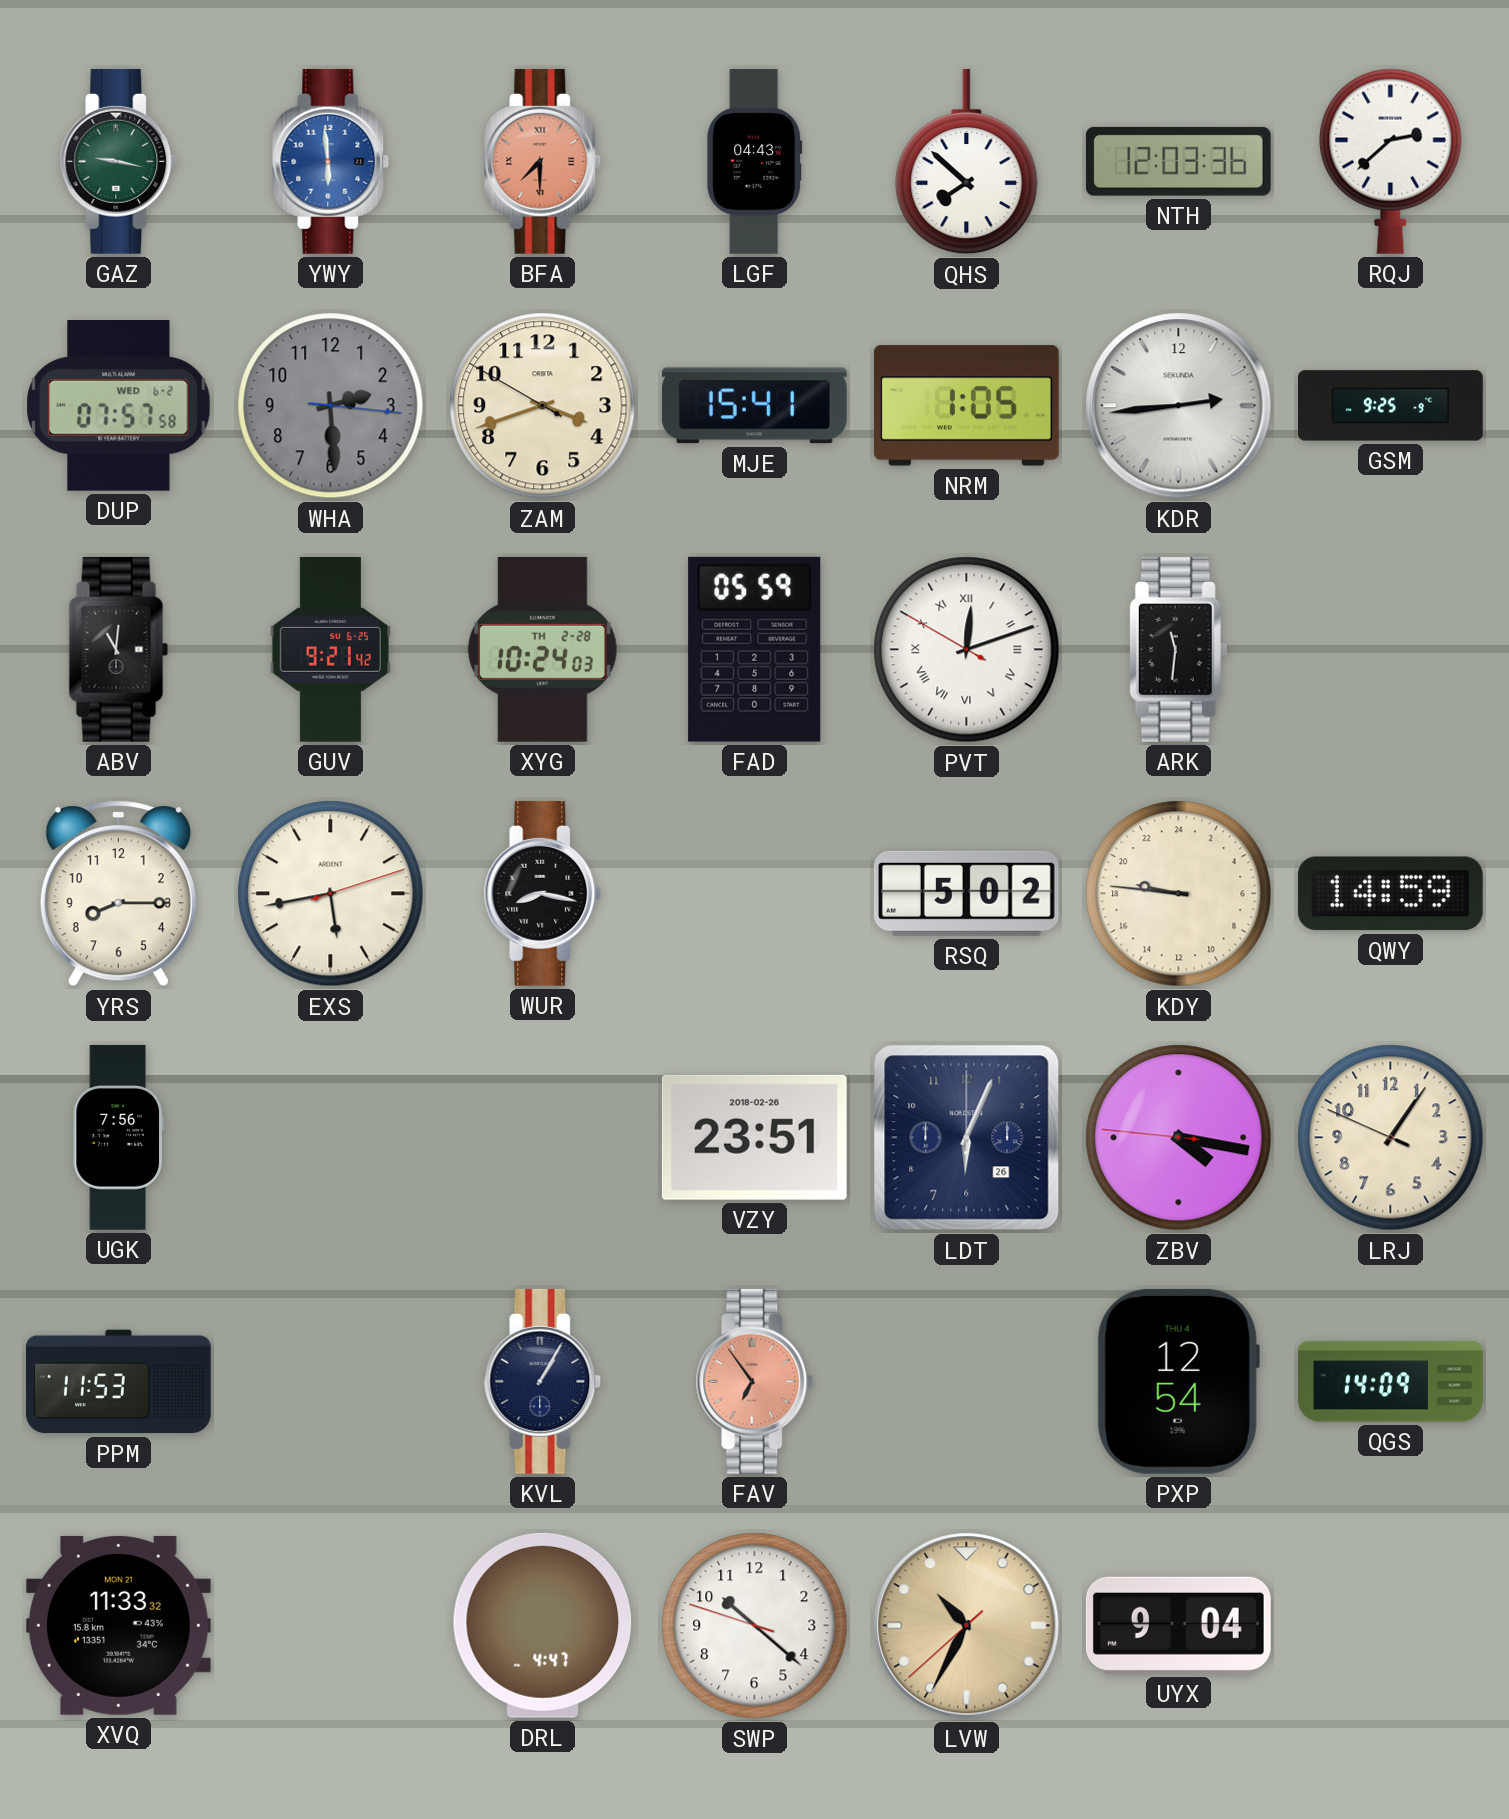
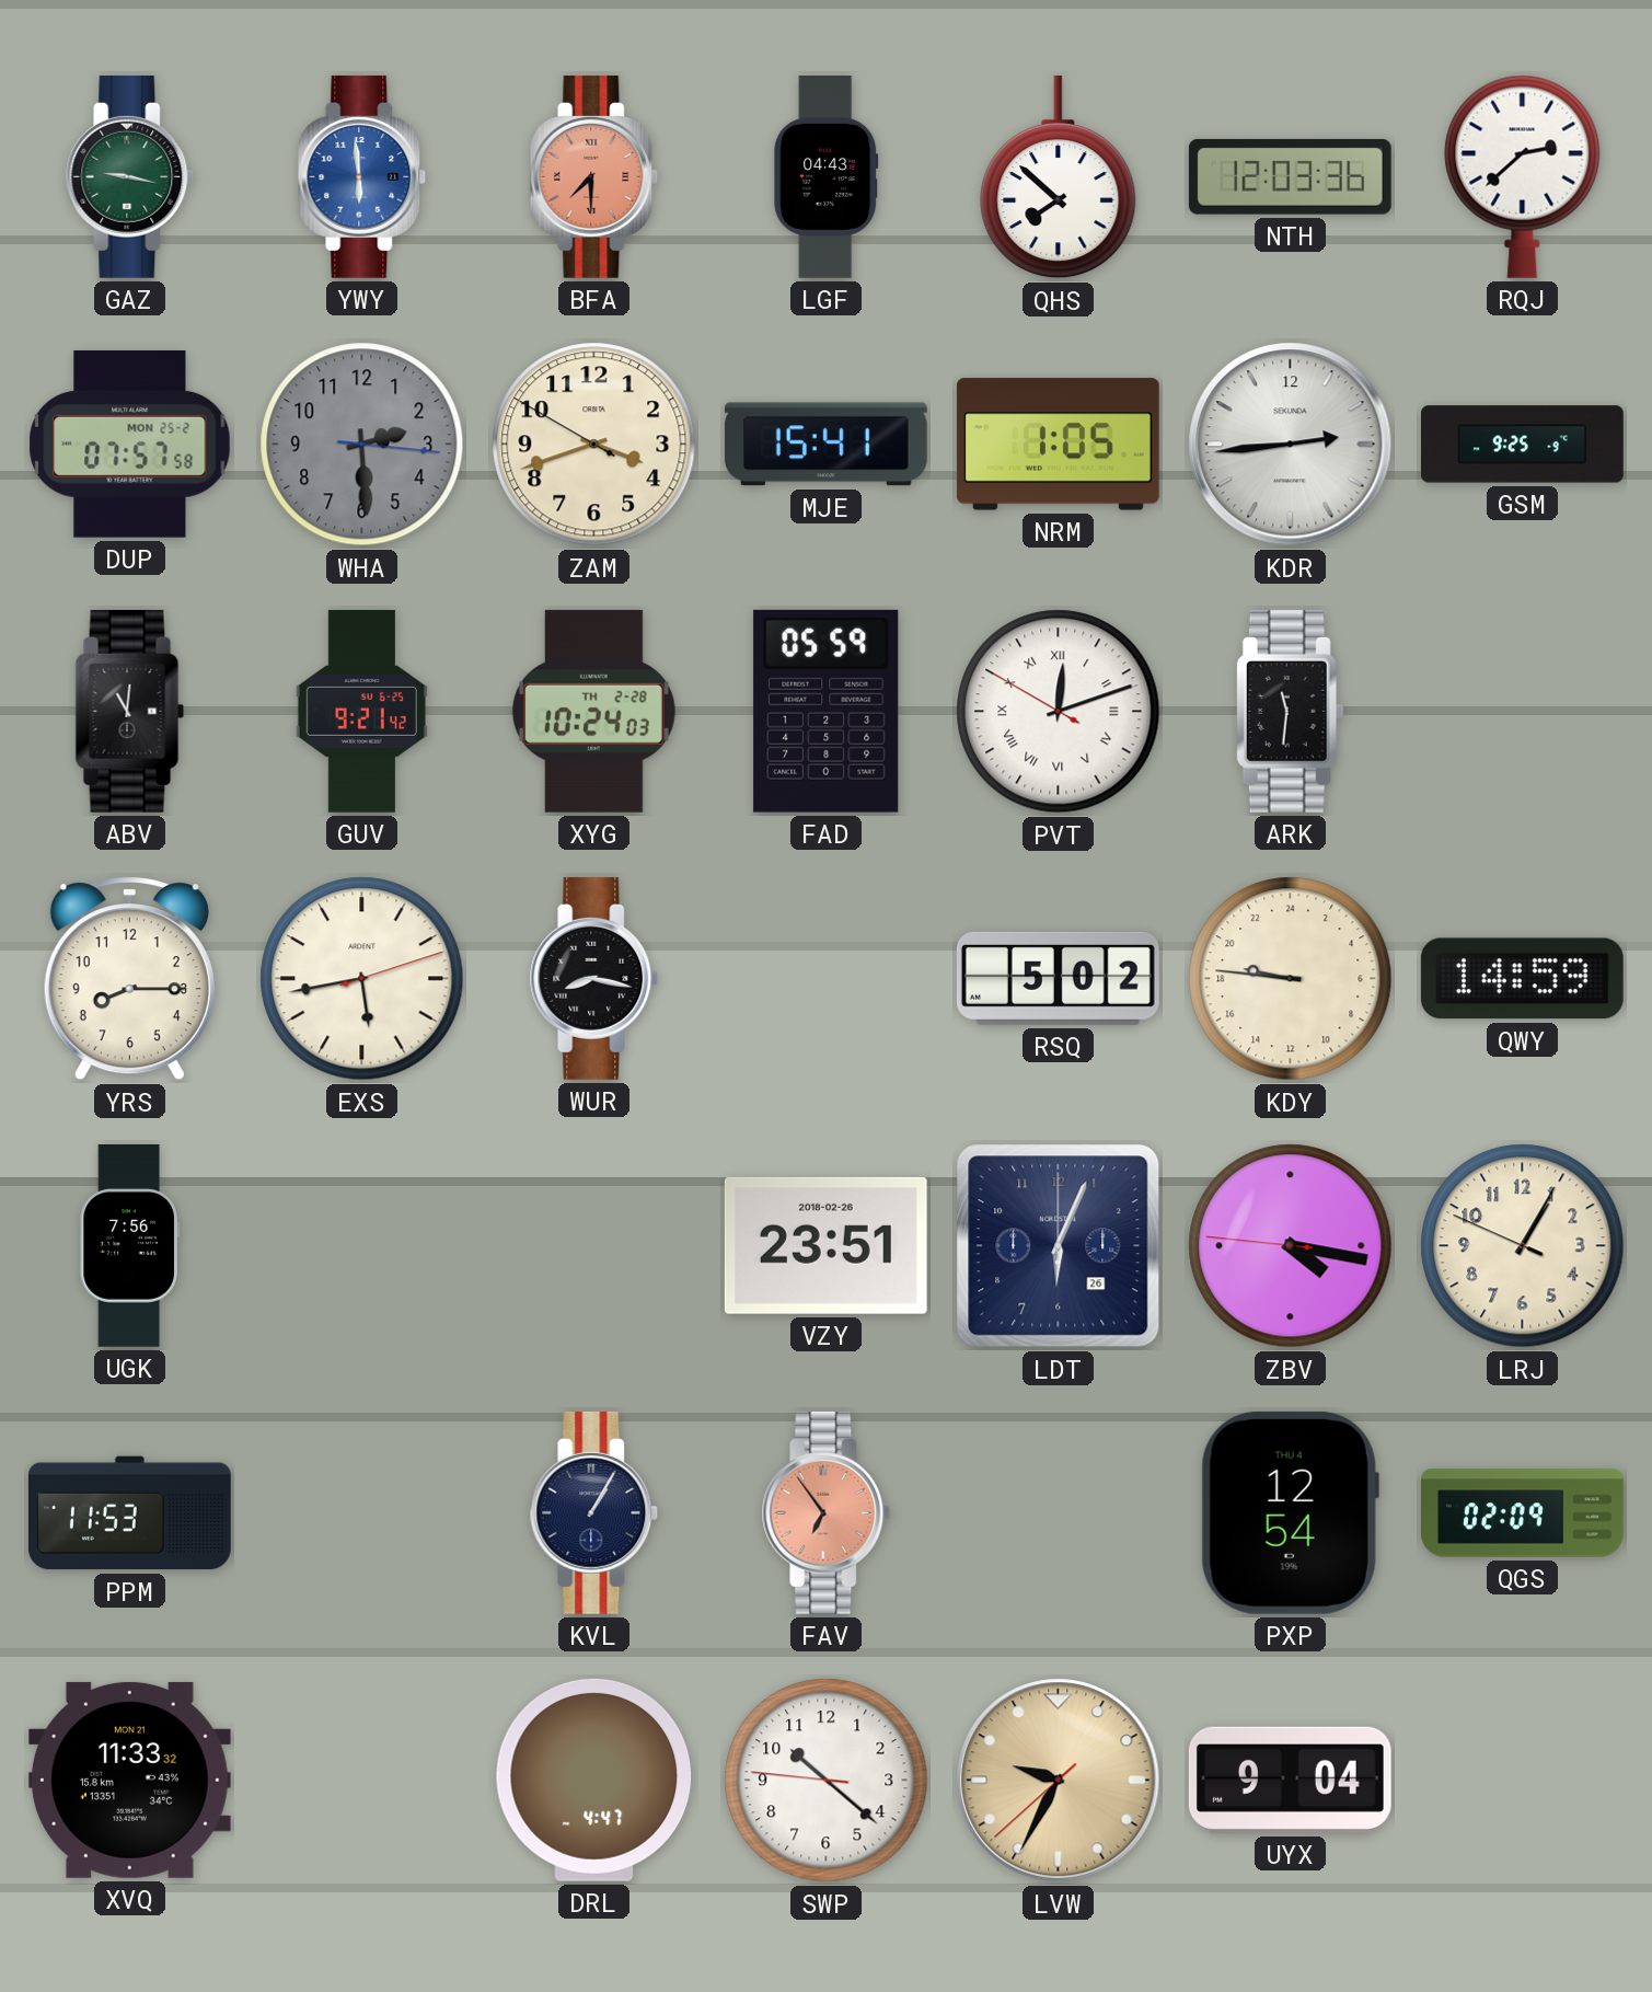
DUP date: WED 6-2 -> MON 25-2
LRJ: 1:05 -> 1:04
QGS: 14:09 -> 02:09
SWP: 10:21:48 -> 10:21:46
LVW: 10:34 -> 9:34
